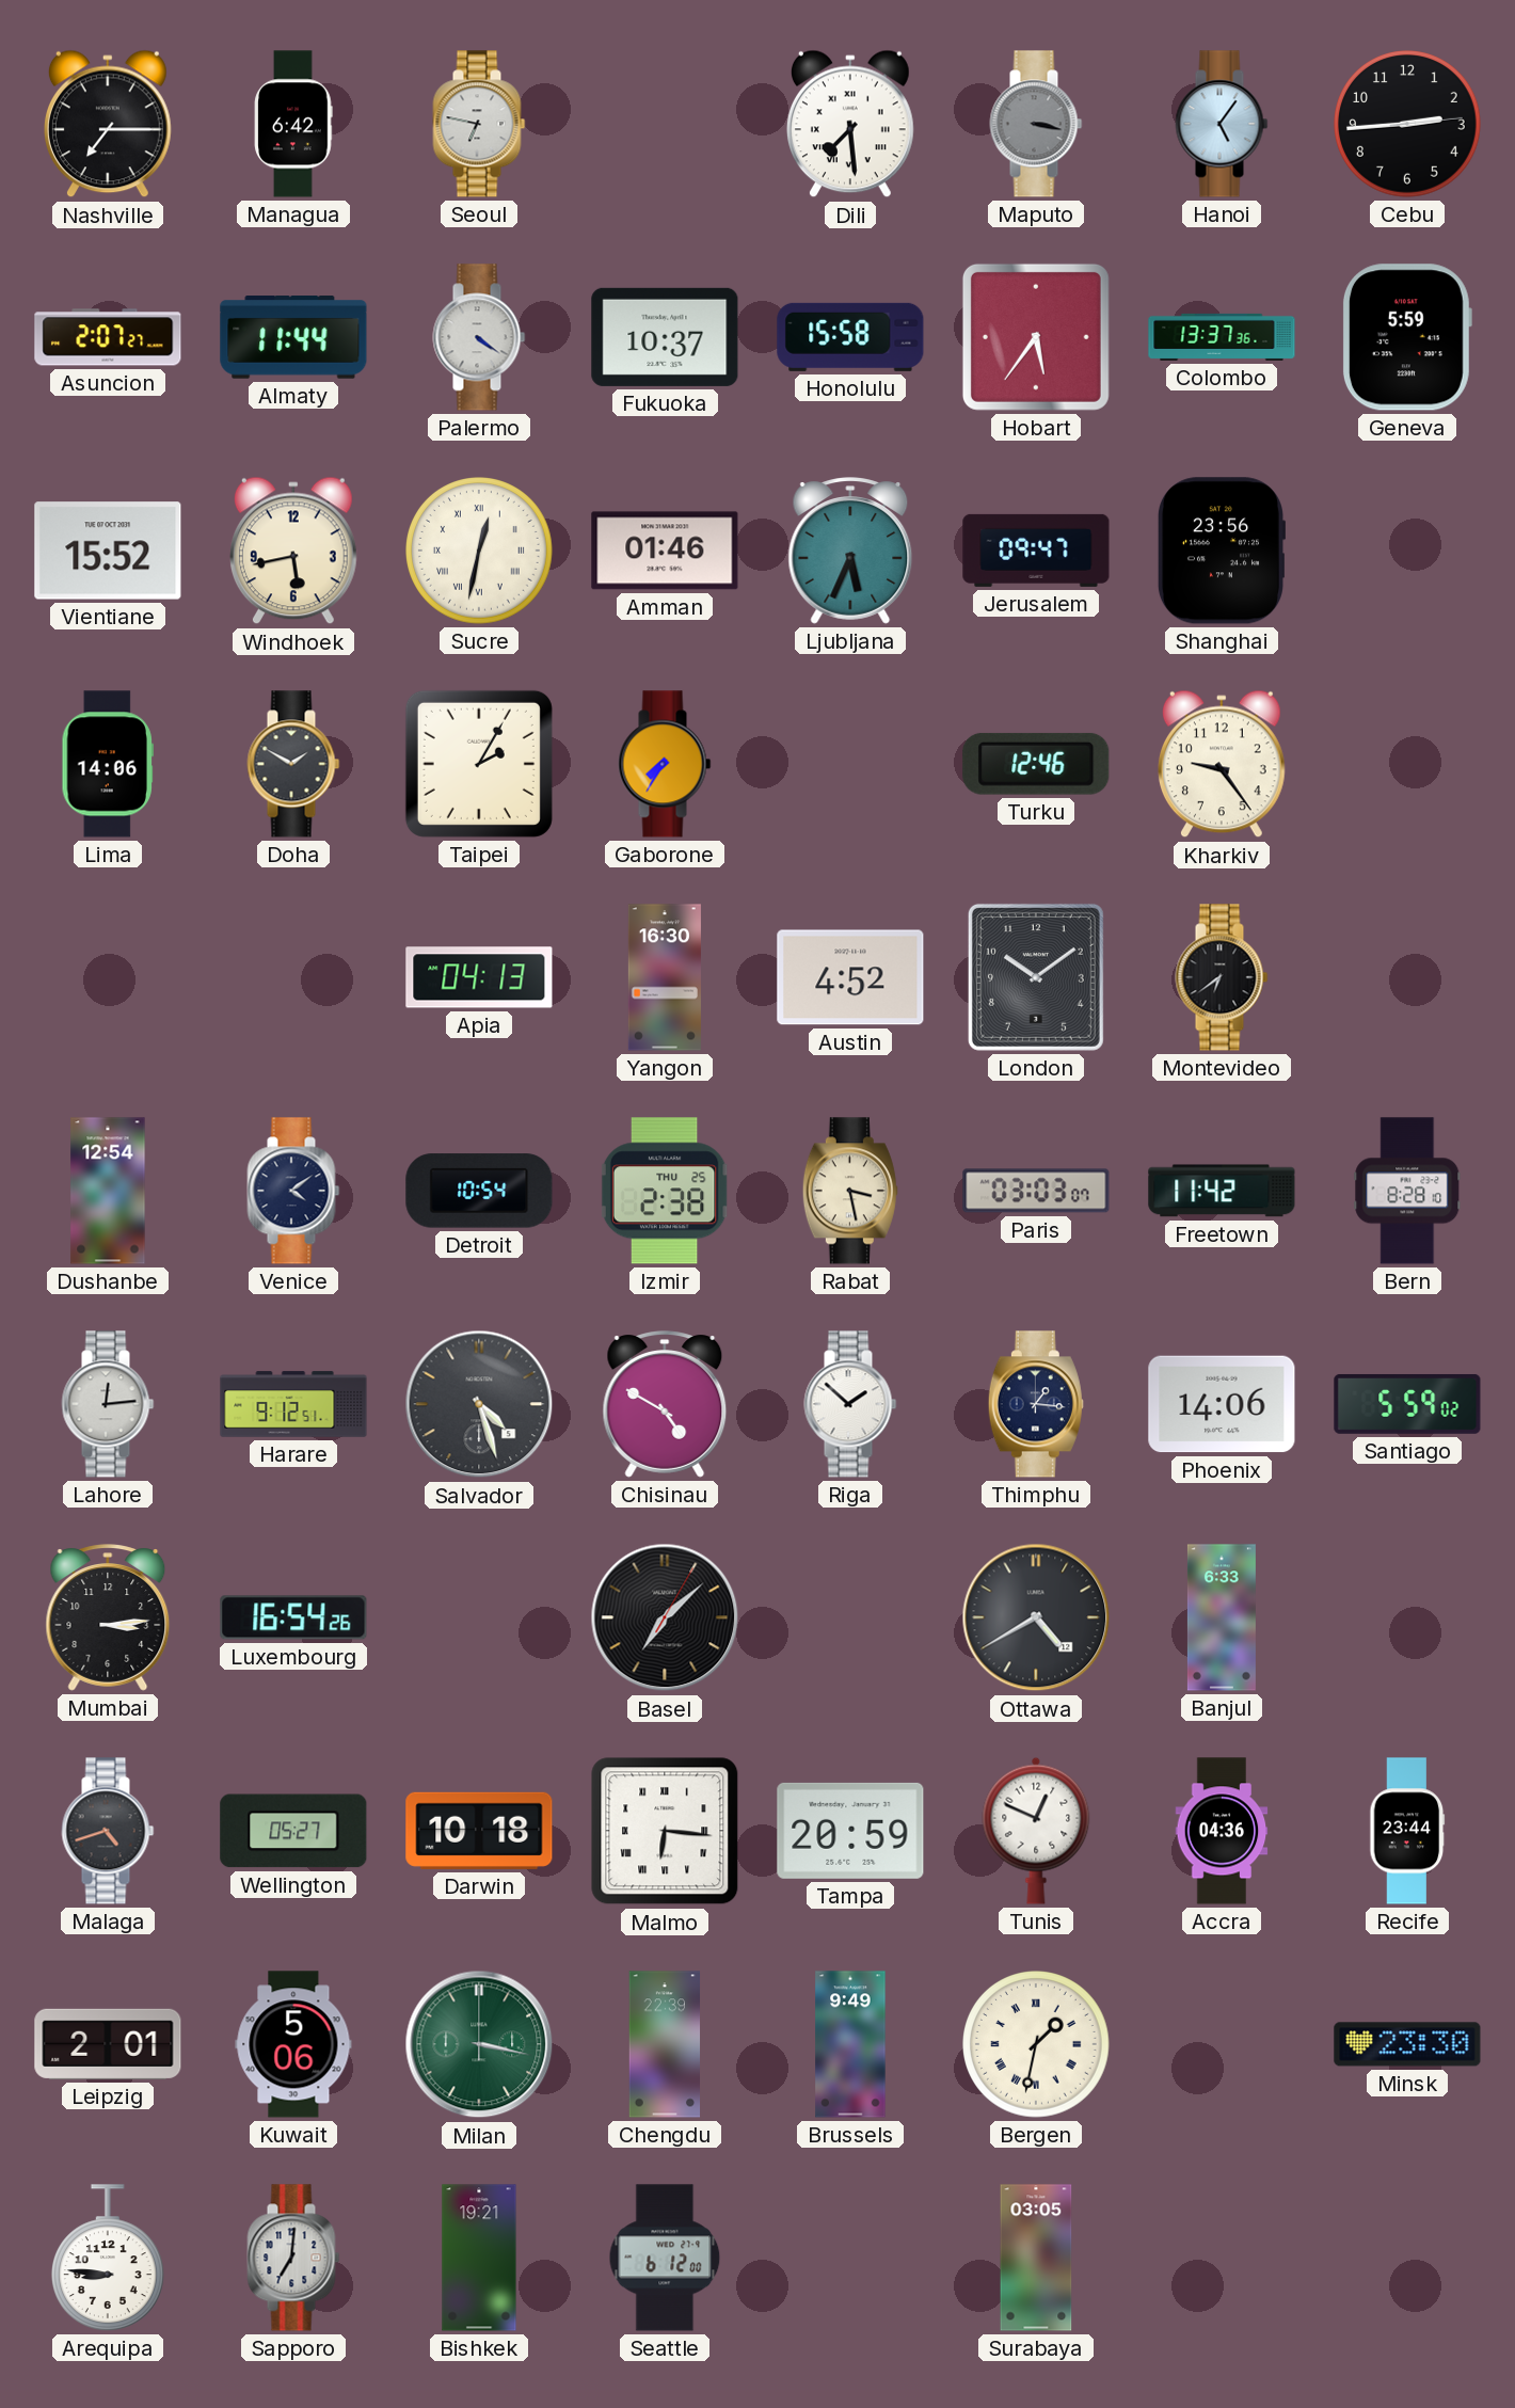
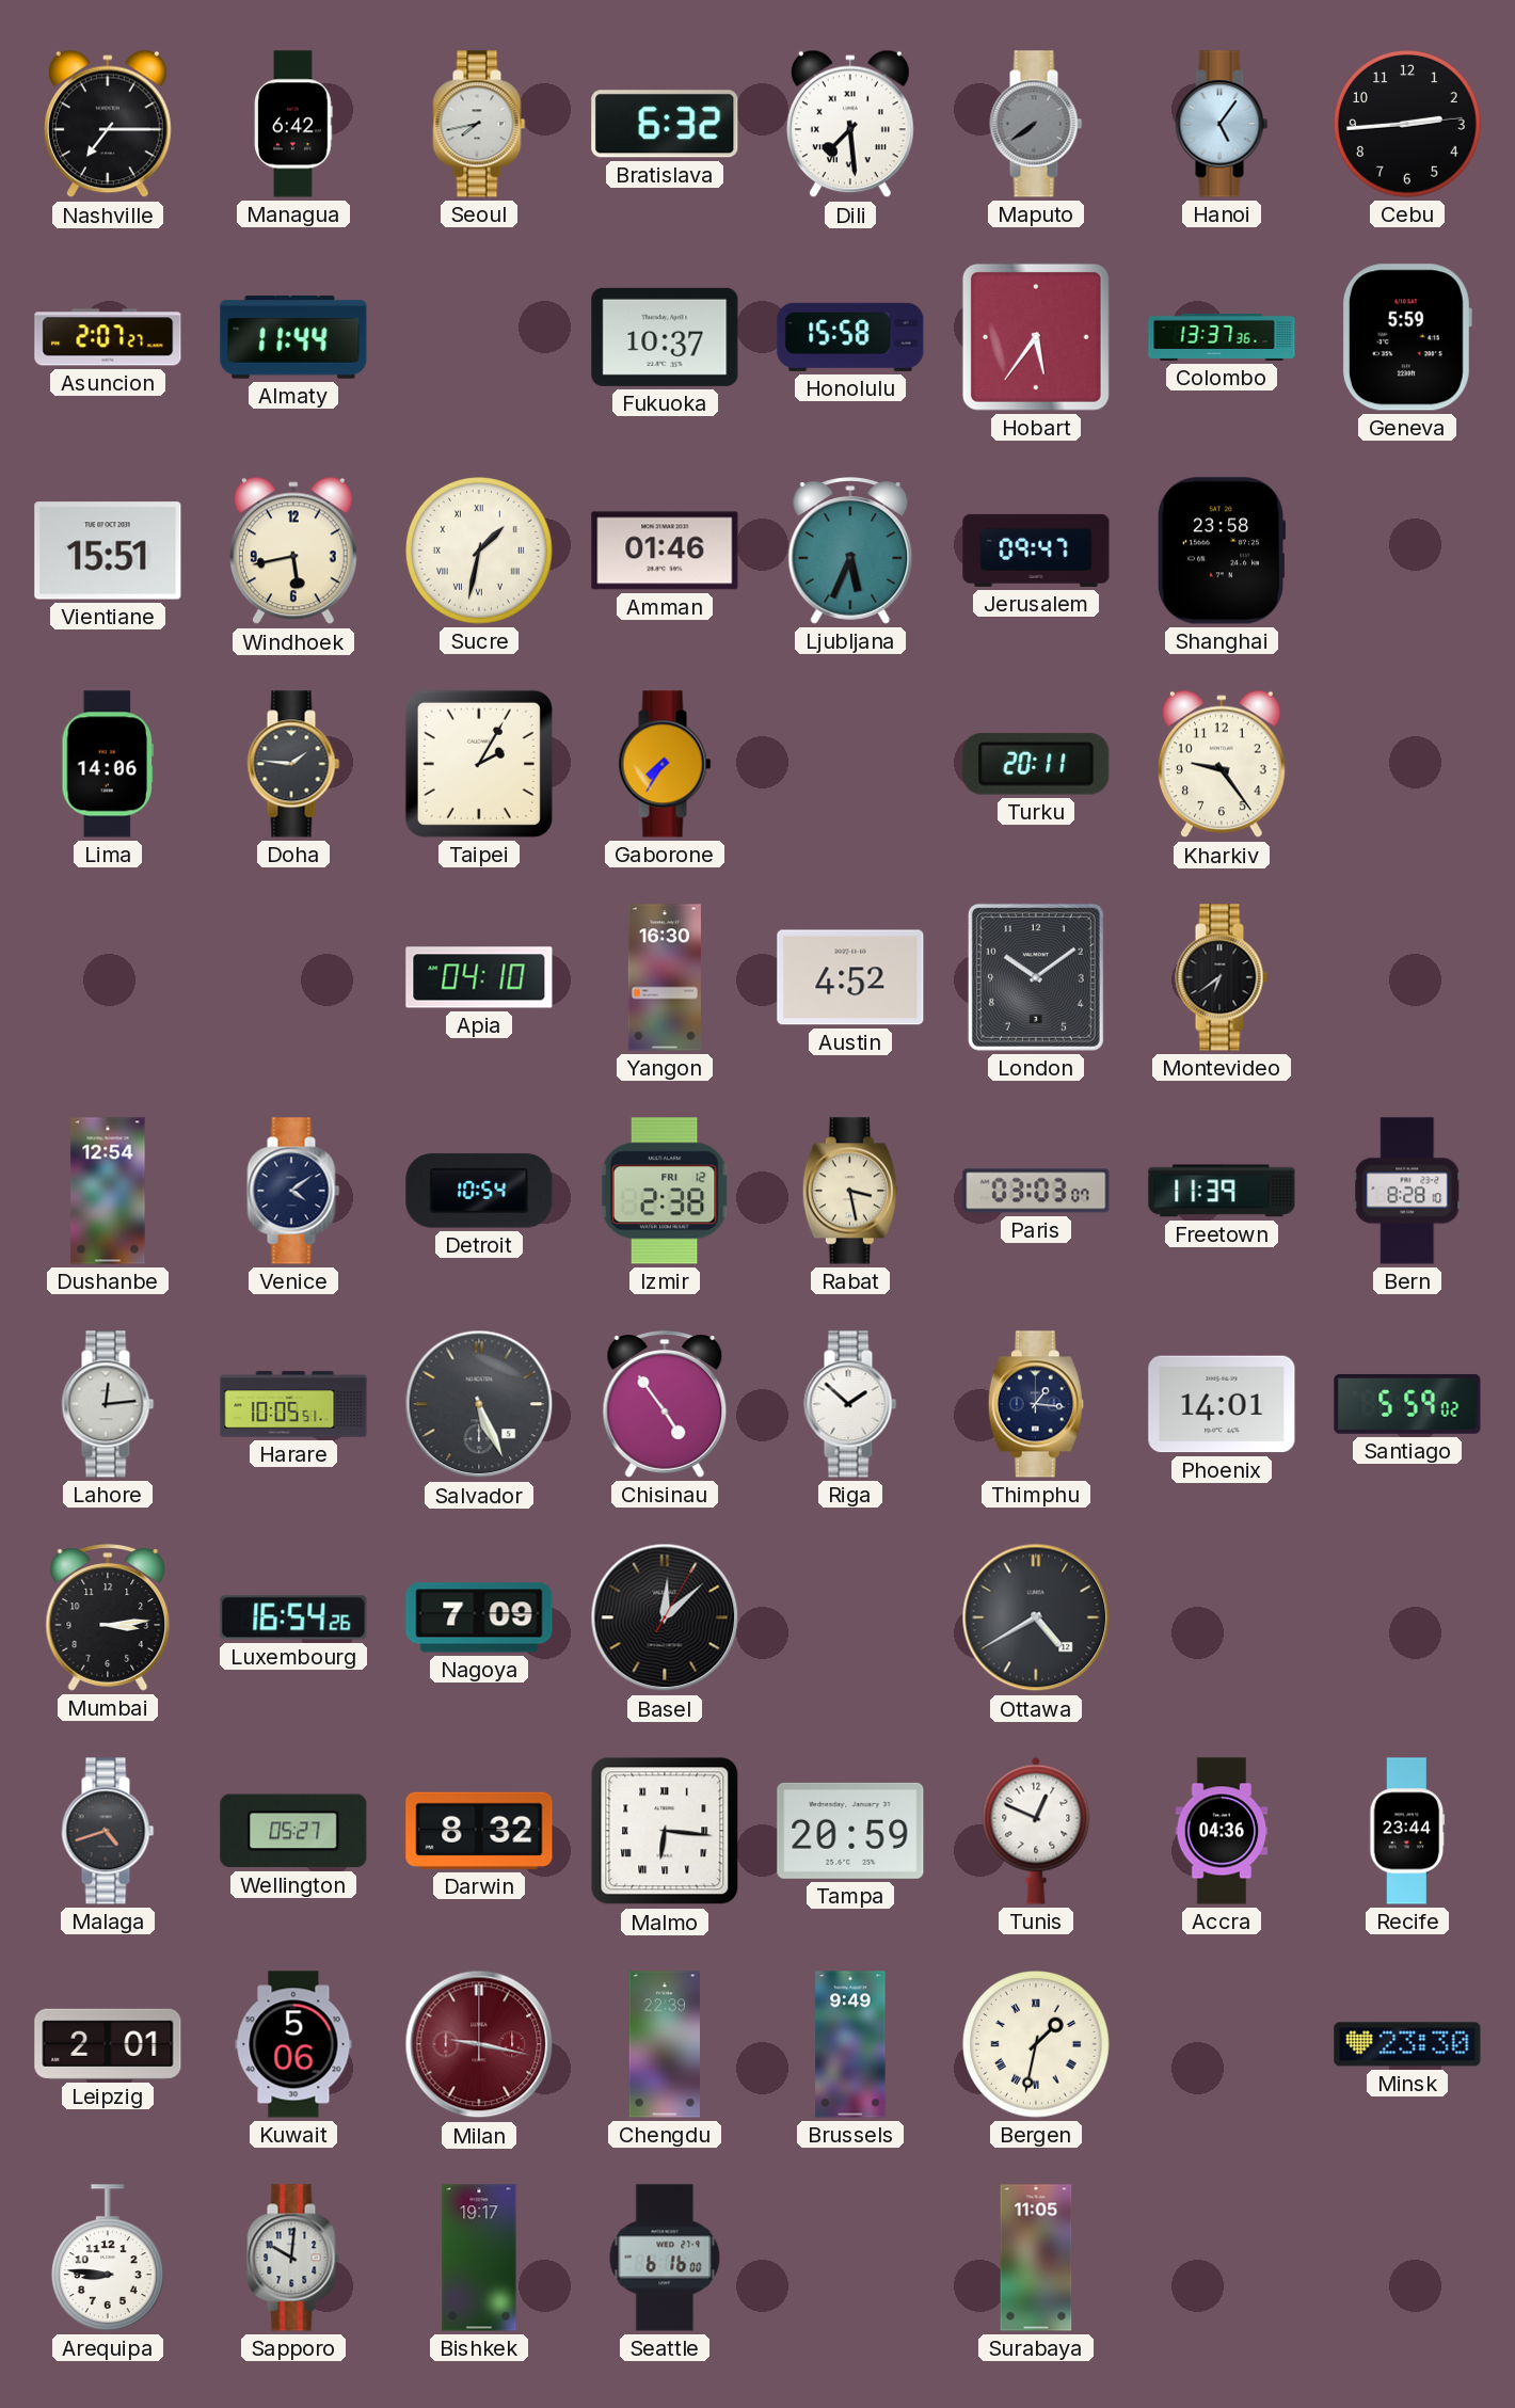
Seoul: 6:47 -> 7:43
Bratislava: none -> 6:32
Maputo: 3:17 -> 7:39
Palermo: 4:21 -> none
Vientiane: 15:52 -> 15:51
Sucre: 12:32 -> 1:32
Shanghai: 23:56 -> 23:58
Doha: 1:50 -> 1:46
Turku: 12:46 -> 20:11
Apia: 04:13 -> 04:10
Izmir date: THU 25 -> FRI 12
Freetown: 11:42 -> 11:39
Harare: 9:12 -> 10:05
Salvador: 4:27 -> 5:26
Chisinau: 4:50 -> 4:54
Phoenix: 14:06 -> 14:01
Nagoya: none -> 7:09
Basel: 7:08 -> 12:08
Banjul: 6:33 -> none
Darwin: 10:18 -> 8:32
Milan: 3:17 -> 9:17
Milan dial: green -> burgundy
Sapporo: 7:01 -> 10:01
Bishkek: 19:21 -> 19:17
Seattle: 6:12 -> 6:16
Surabaya: 03:05 -> 11:05
